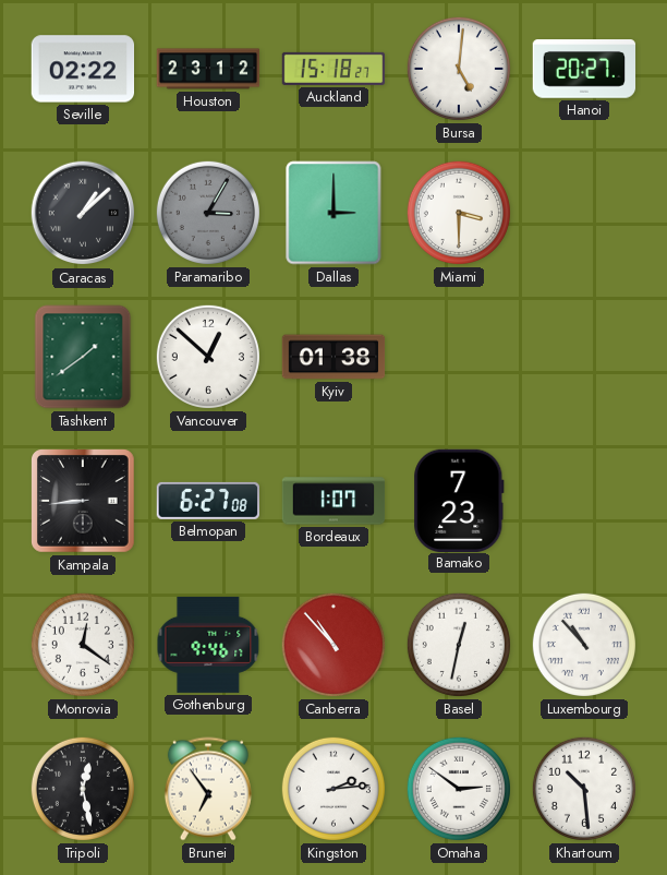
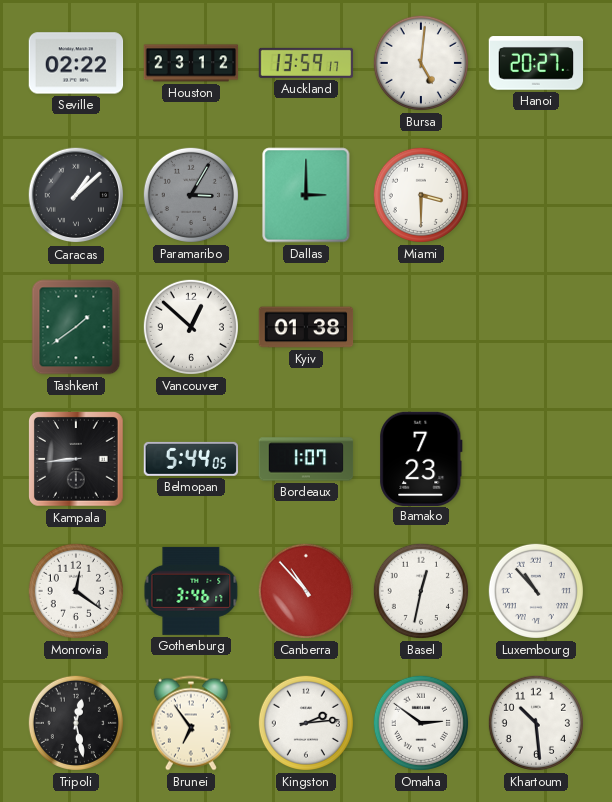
Auckland: 15:18 -> 13:59
Belmopan: 6:27 -> 5:44
Gothenburg: 9:46 -> 3:46
